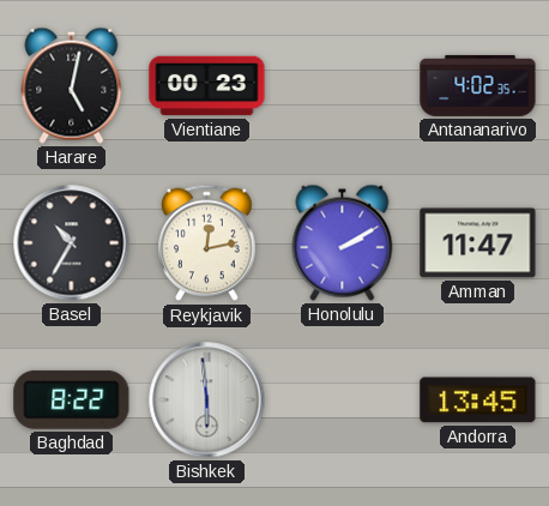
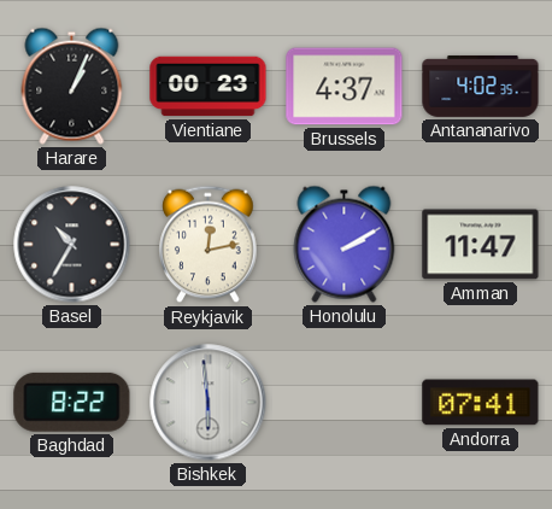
Harare: 5:02 -> 1:04
Brussels: none -> 4:37
Andorra: 13:45 -> 07:41
